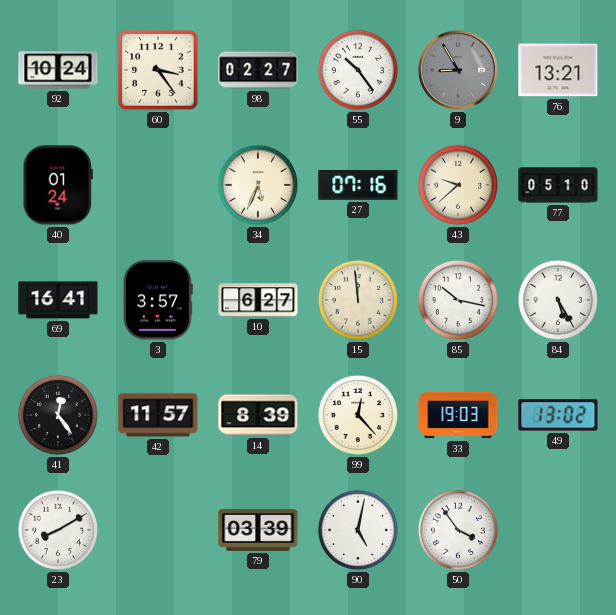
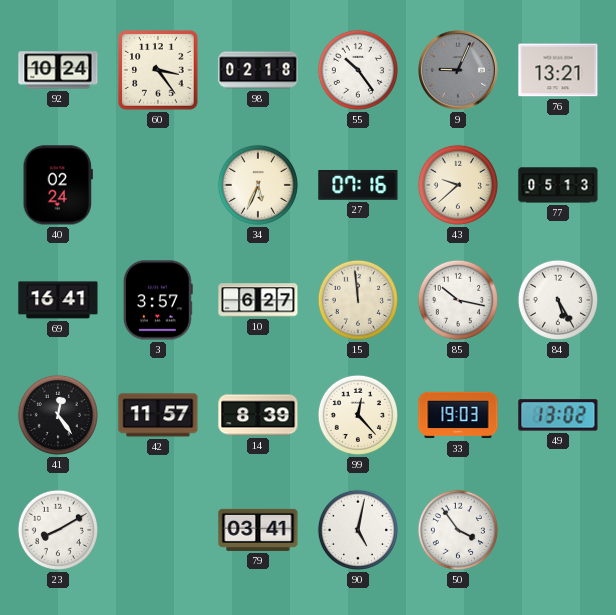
98: 02:27 -> 02:18
9: 8:55 -> 9:04
40: 01:24 -> 02:24
77: 05:10 -> 05:13
79: 03:39 -> 03:41
